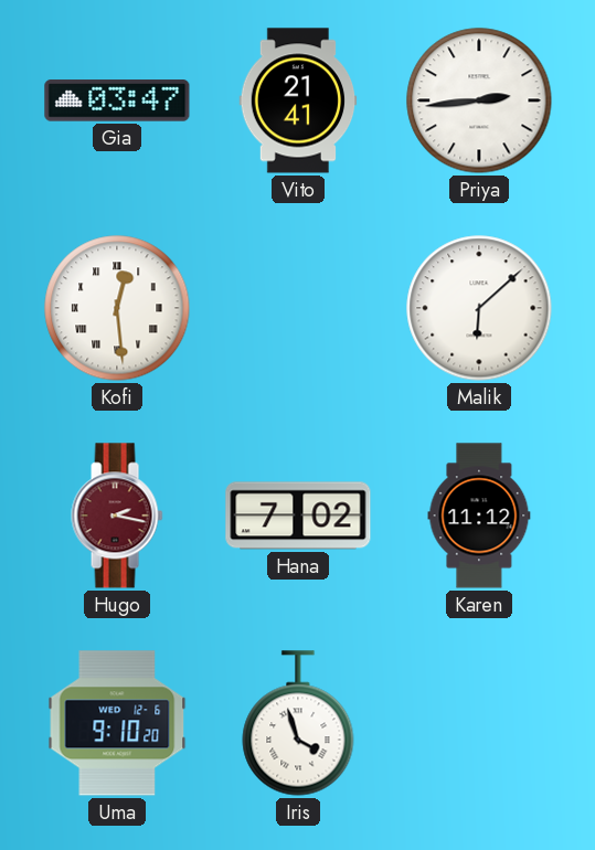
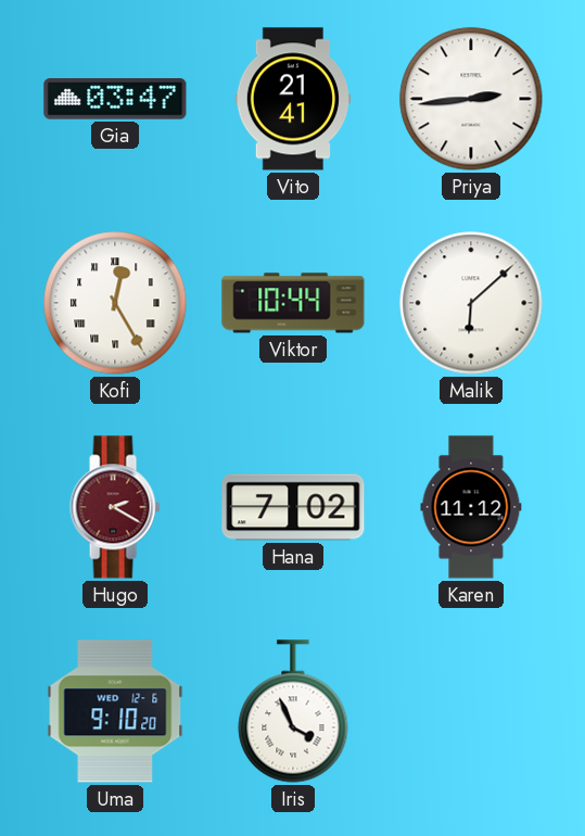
Kofi: 12:29 -> 12:25
Viktor: none -> 10:44
Hugo: 2:17 -> 2:20
Iris: 3:57 -> 3:56
